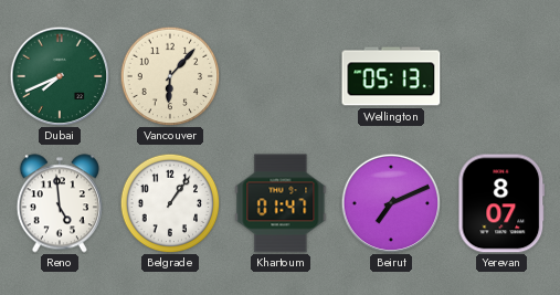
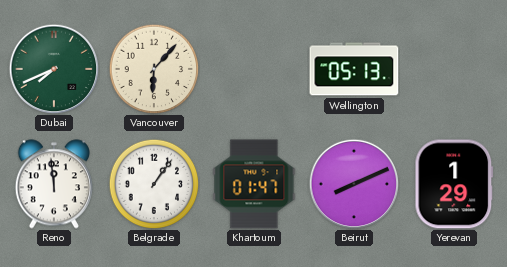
Reno: 4:59 -> 11:59
Beirut: 7:11 -> 8:11
Yerevan: 8:07 -> 1:29
